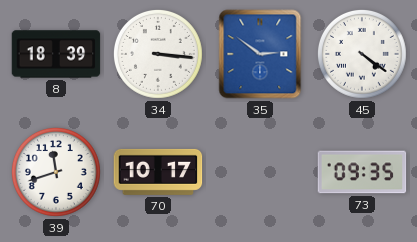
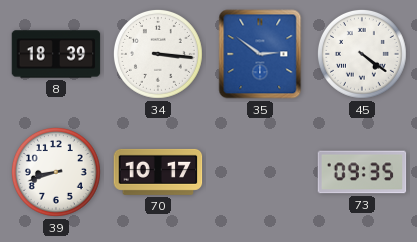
39: 11:42 -> 8:42
